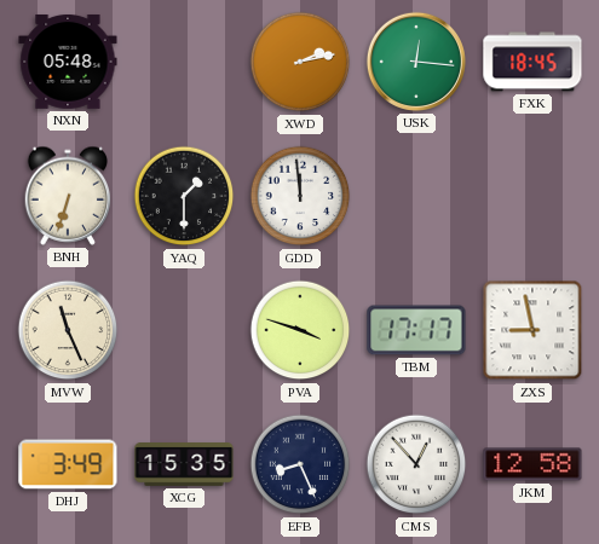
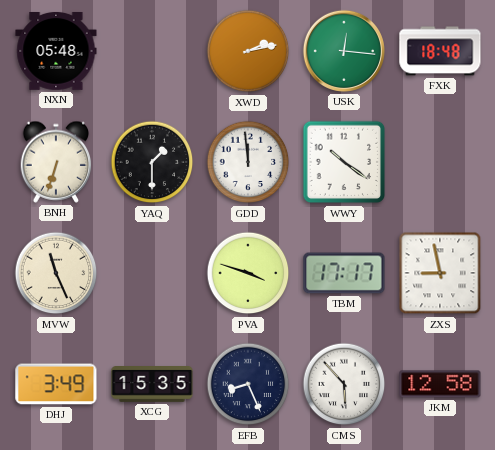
FXK: 18:45 -> 18:48
WWY: none -> 10:21
CMS: 12:53 -> 5:53
